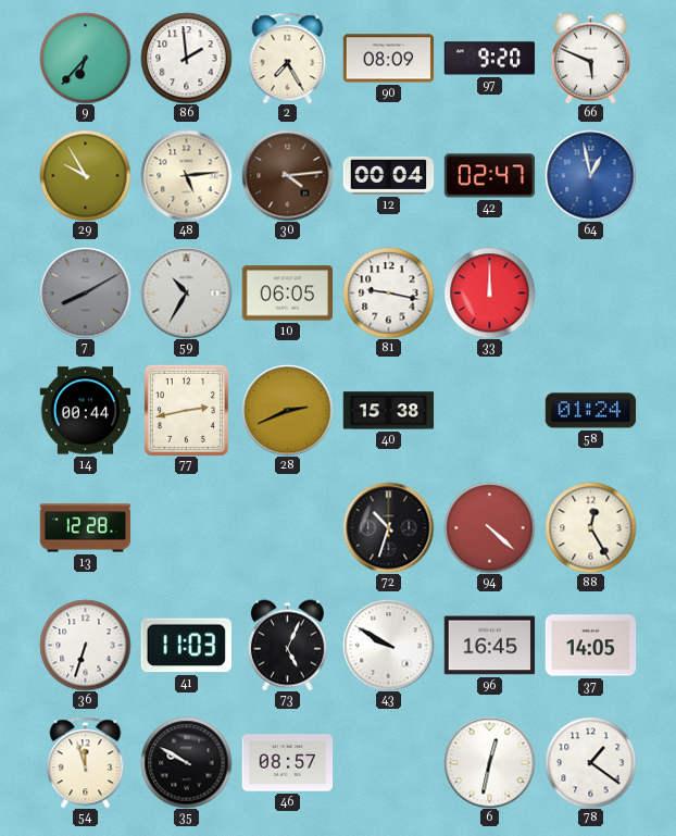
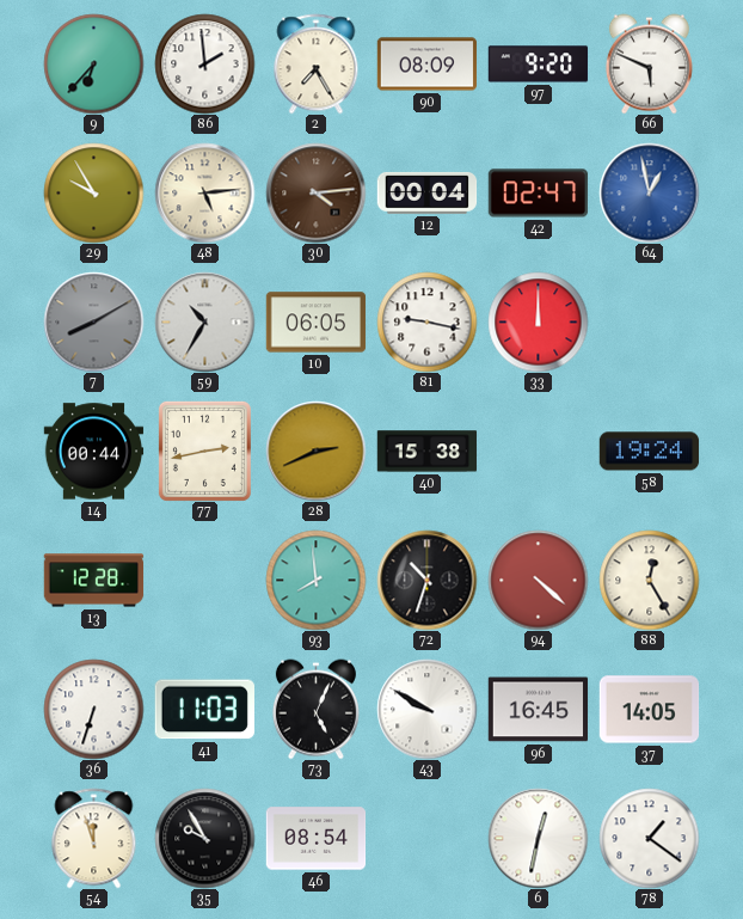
58: 01:24 -> 19:24
93: none -> 7:59
35: 9:50 -> 9:55
46: 08:57 -> 08:54
